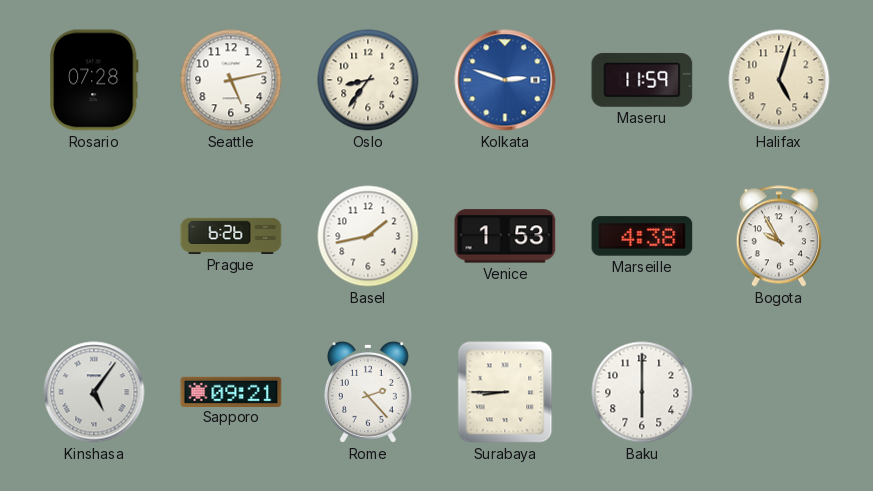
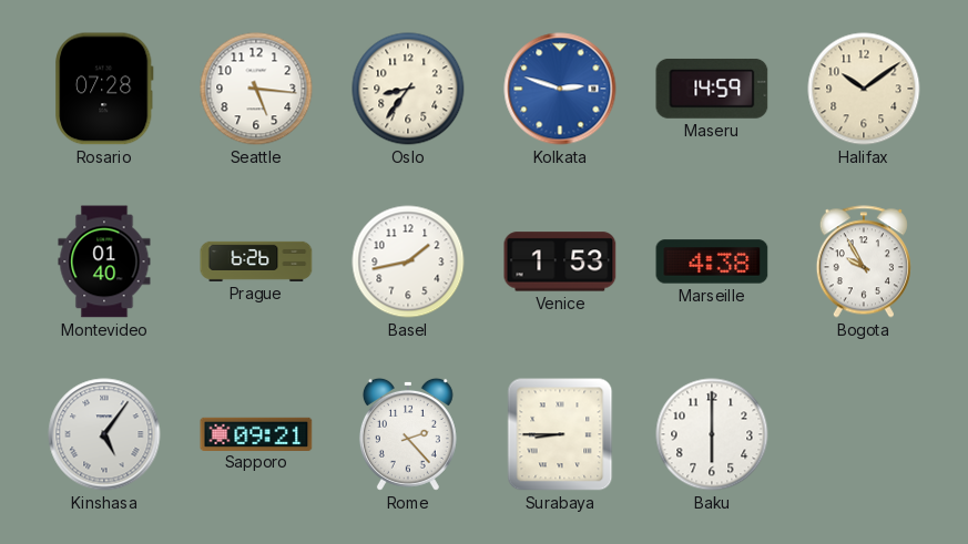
Seattle: 5:13 -> 5:16
Maseru: 11:59 -> 14:59
Halifax: 5:03 -> 10:09
Montevideo: none -> 01:40
